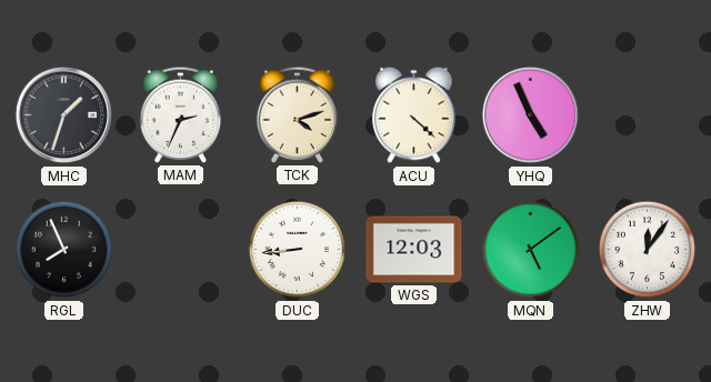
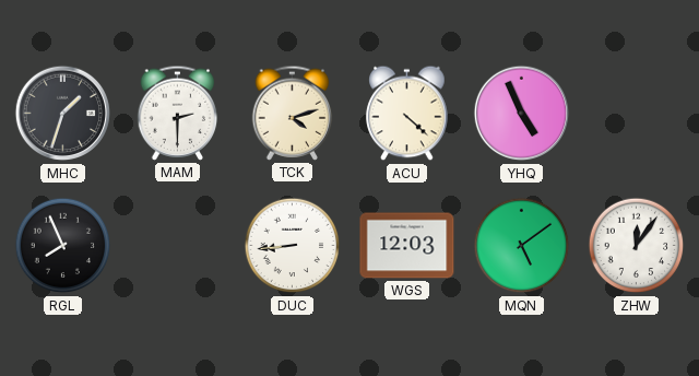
MAM: 2:34 -> 2:30
